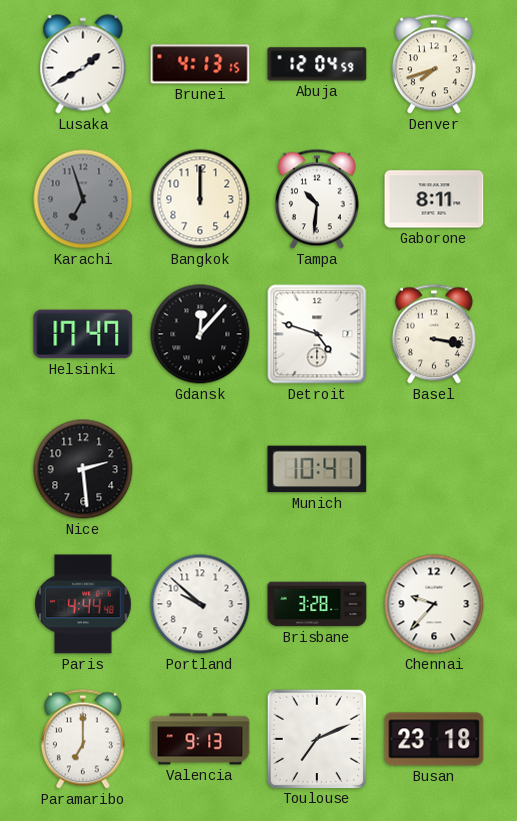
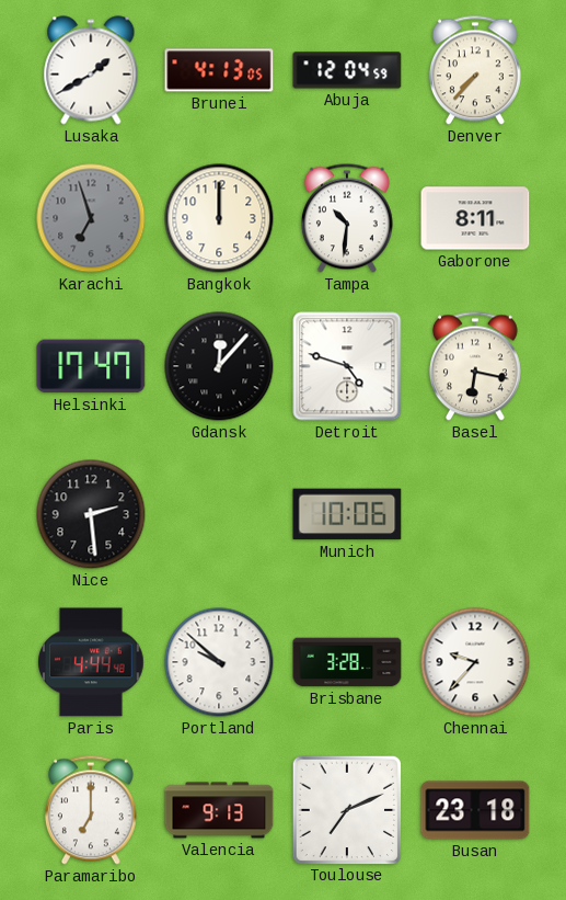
Brunei: 4:13:15 -> 4:13:05
Denver: 7:42 -> 7:37
Basel: 3:17 -> 6:17
Munich: 10:41 -> 10:06
